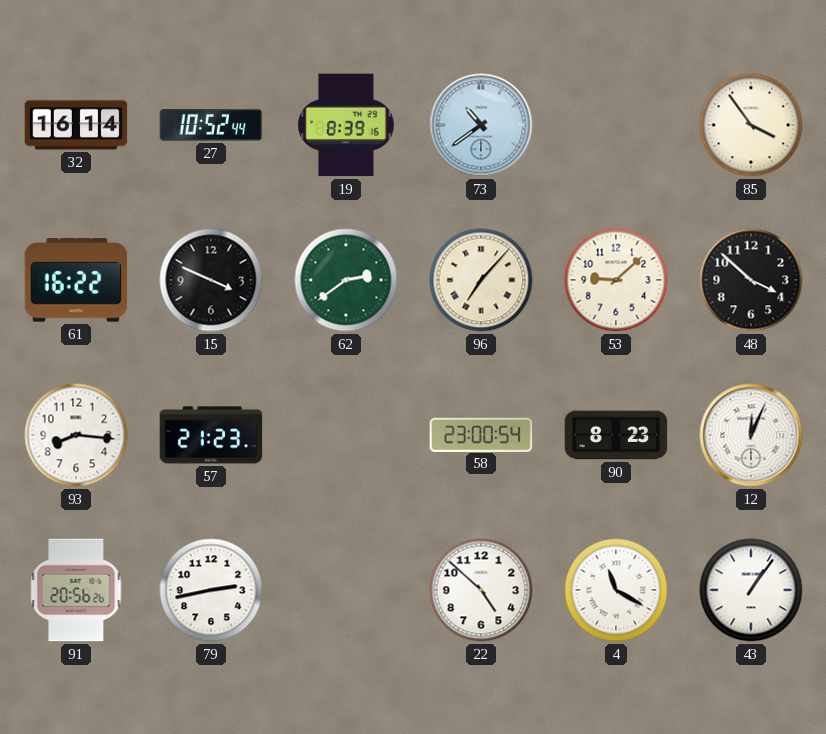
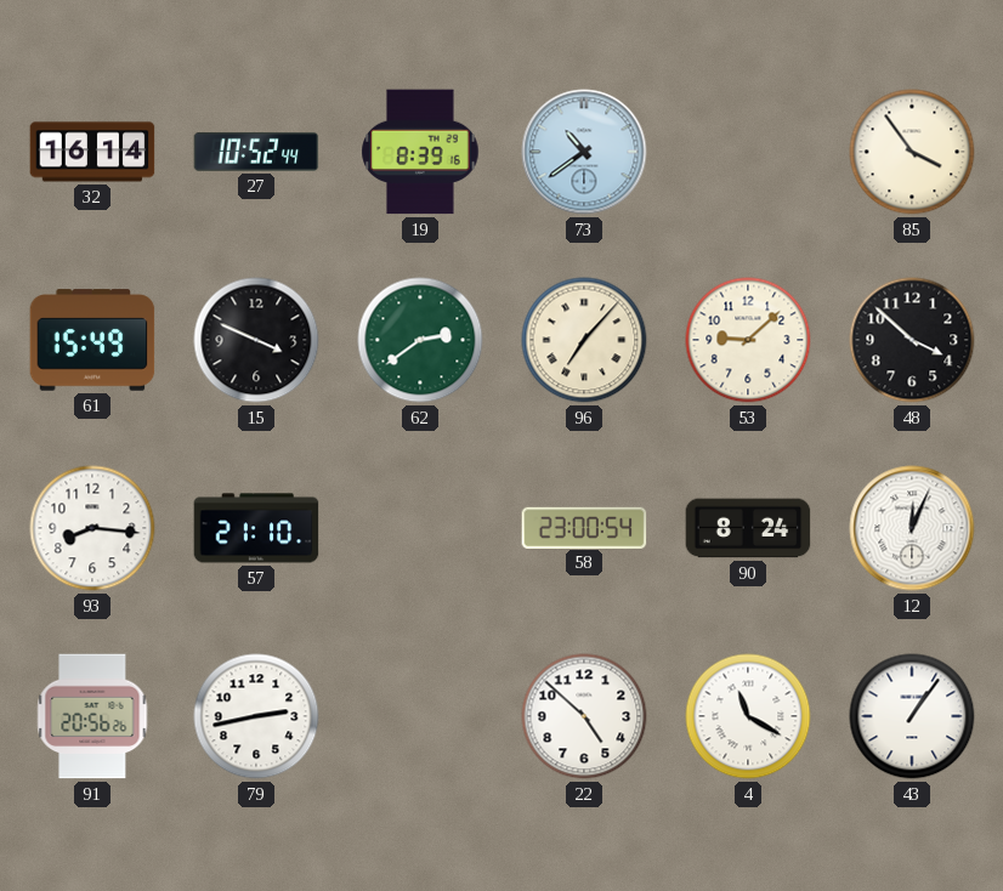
61: 16:22 -> 15:49
57: 21:23 -> 21:10
90: 8:23 -> 8:24
